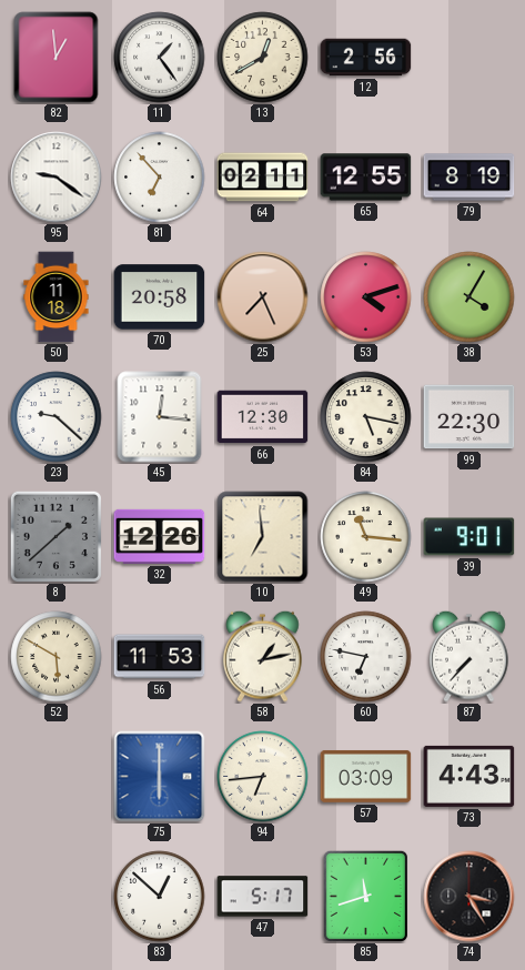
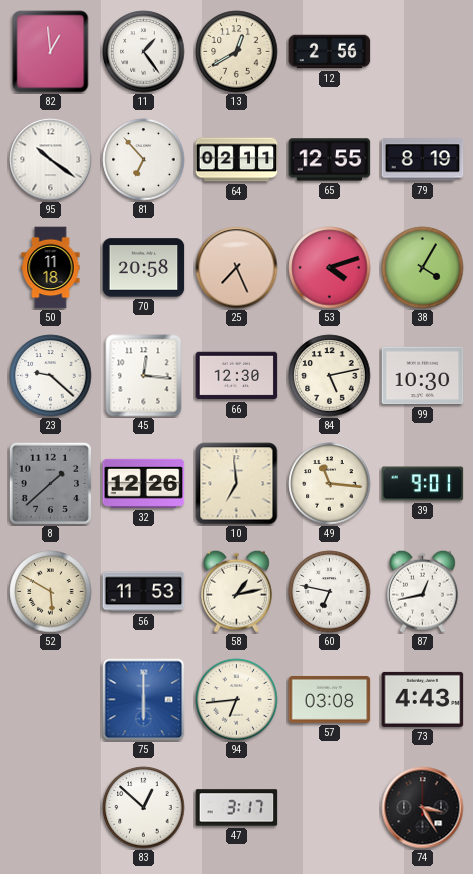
95: 9:21 -> 10:21
84: 5:17 -> 5:13
99: 22:30 -> 10:30
87: 7:37 -> 12:43
57: 03:09 -> 03:08
47: 5:17 -> 3:17
85: 11:42 -> none
